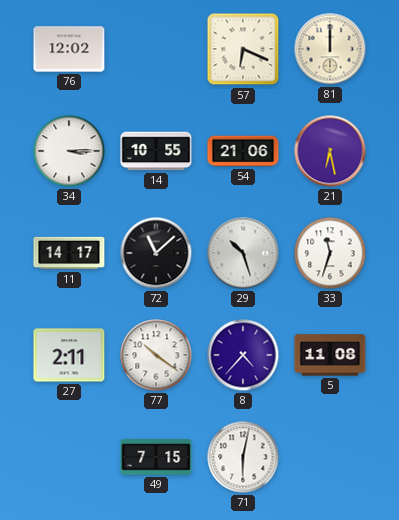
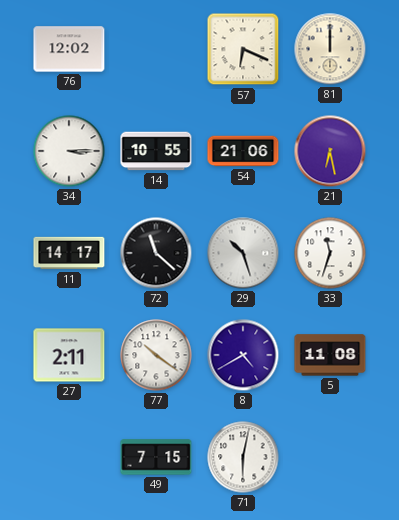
72: 11:08 -> 11:22
8: 4:37 -> 4:40
